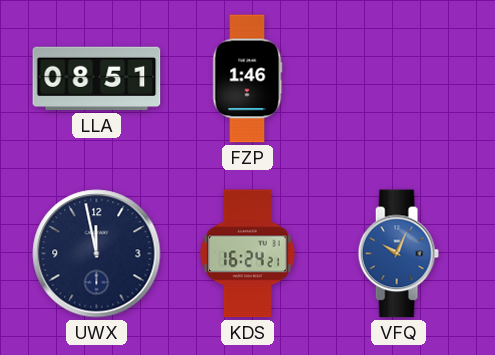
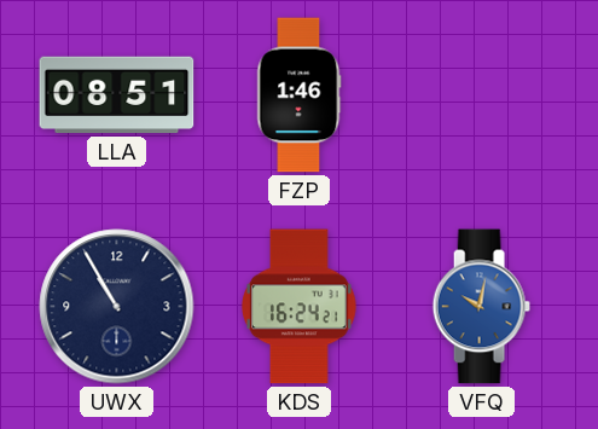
UWX: 11:58 -> 10:55
VFQ: 10:04 -> 10:02
